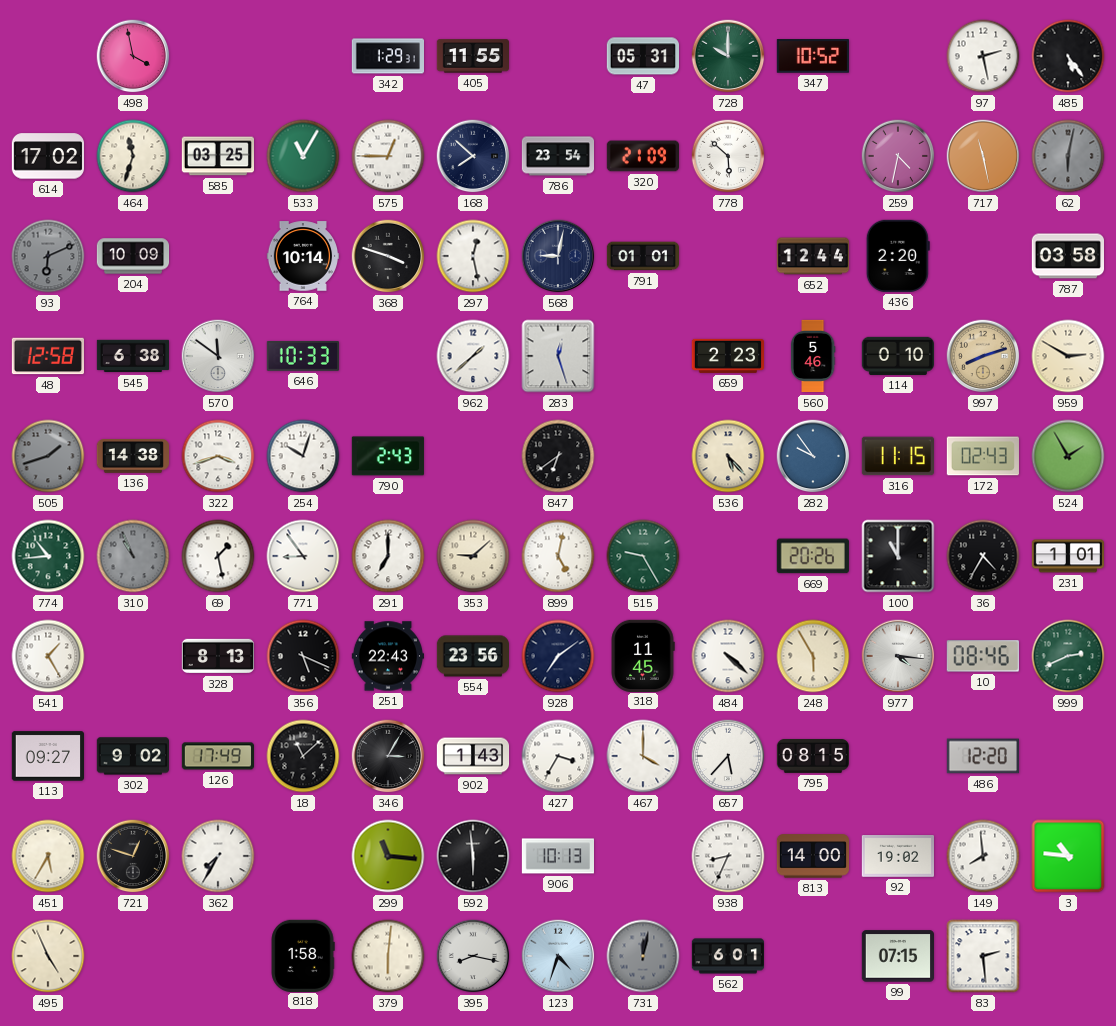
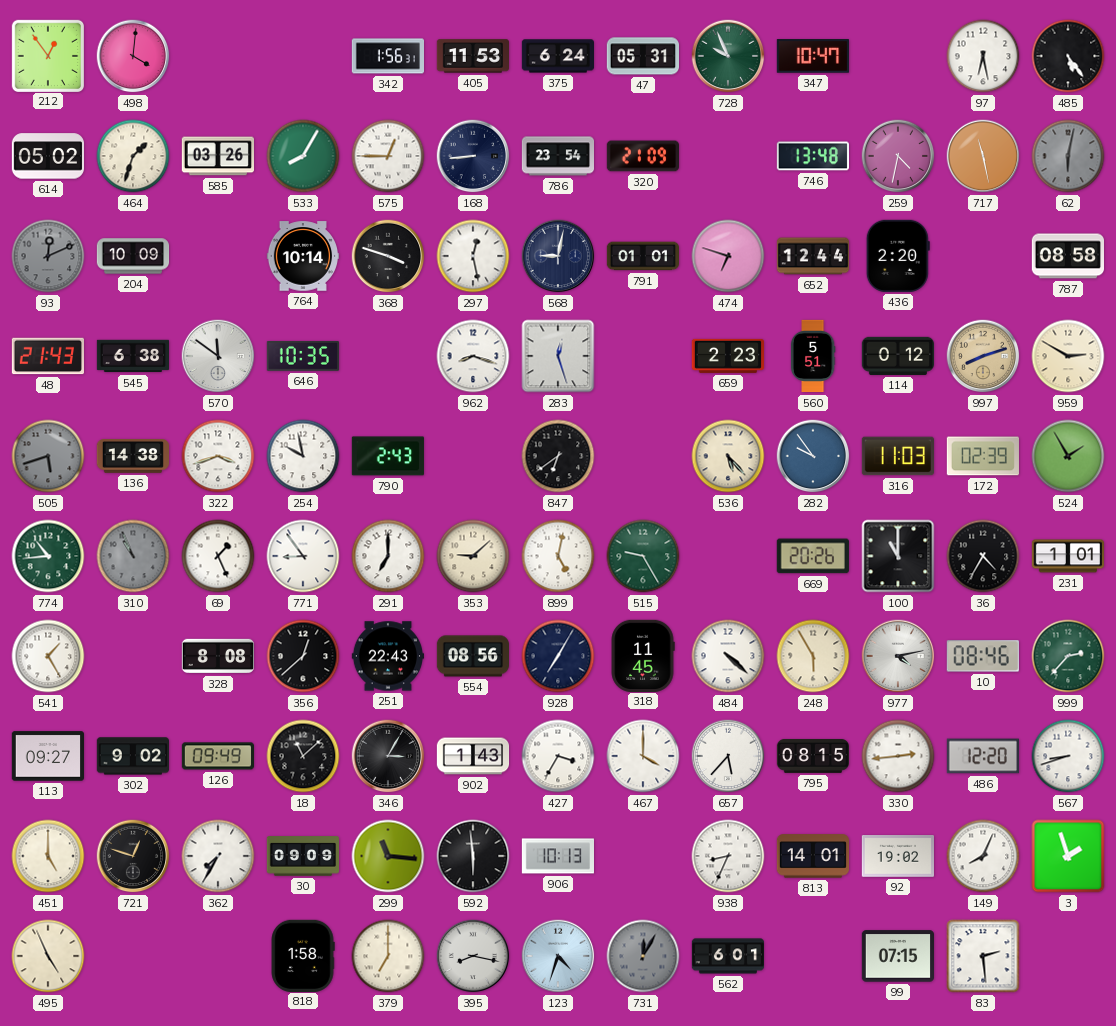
212: none -> 12:54
498: 3:58 -> 4:01
342: 1:29 -> 1:56
405: 11:55 -> 11:53
375: none -> 6:24
728: 10:00 -> 9:56
347: 10:52 -> 10:47
97: 2:28 -> 6:28
614: 17:02 -> 05:02
464: 11:33 -> 1:33
585: 03:25 -> 03:26
533: 11:05 -> 8:05
168: 7:52 -> 8:44
778: 5:52 -> none
746: none -> 13:48
93: 6:11 -> 12:11
474: none -> 6:48
787: 03:58 -> 08:58
48: 12:58 -> 21:43
646: 10:33 -> 10:35
962: 1:38 -> 8:18
560: 5:46 -> 5:51
114: 0:10 -> 0:12
505: 1:42 -> 5:42
254: 10:03 -> 9:58
316: 11:15 -> 11:03
172: 02:43 -> 02:39
69: 1:28 -> 1:26
328: 8:13 -> 8:08
356: 5:19 -> 12:38
554: 23:56 -> 08:56
928: 7:09 -> 7:05
977: 4:16 -> 4:13
999: 2:41 -> 2:37
126: 17:49 -> 09:49
330: none -> 2:44
567: none -> 8:42
451: 5:35 -> 5:00
30: none -> 09:09
813: 14:00 -> 14:01
149: 7:59 -> 8:04
3: 10:46 -> 1:57
379: 6:01 -> 7:00
731: 12:02 -> 12:05
